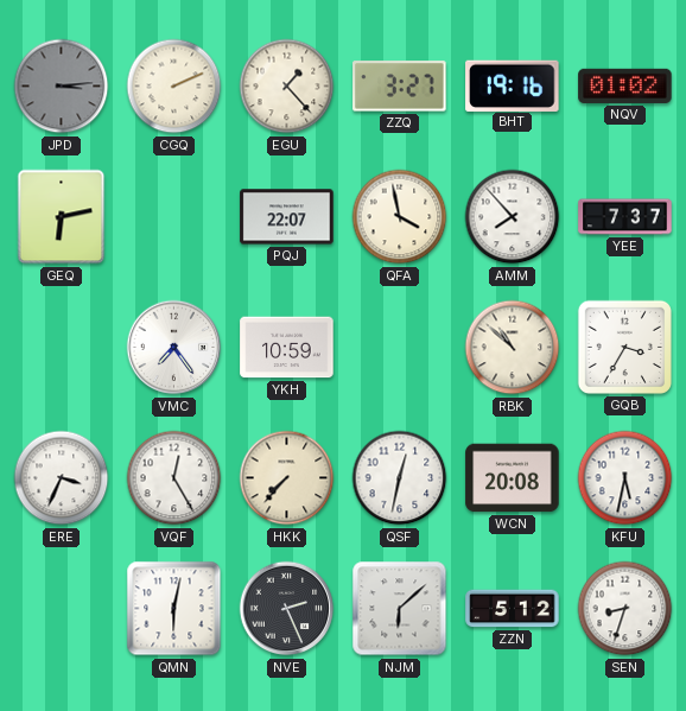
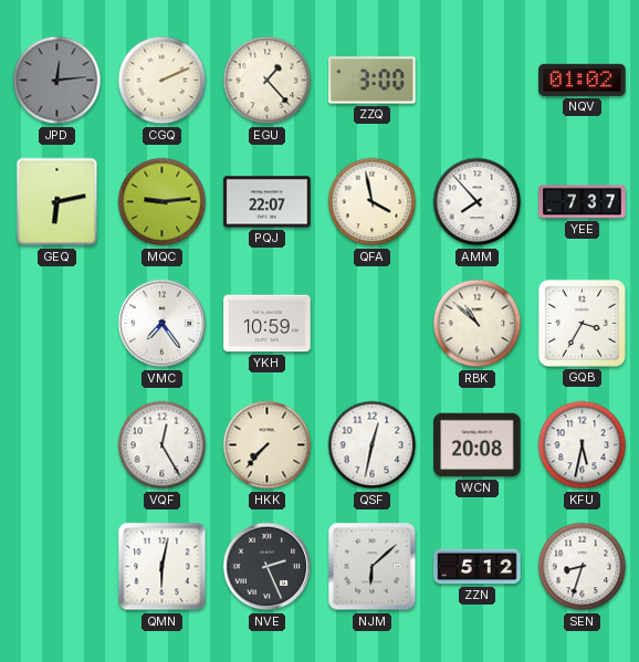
JPD: 3:14 -> 12:14
ZZQ: 3:27 -> 3:00
BHT: 19:16 -> none
MQC: none -> 9:14
ERE: 3:34 -> none
